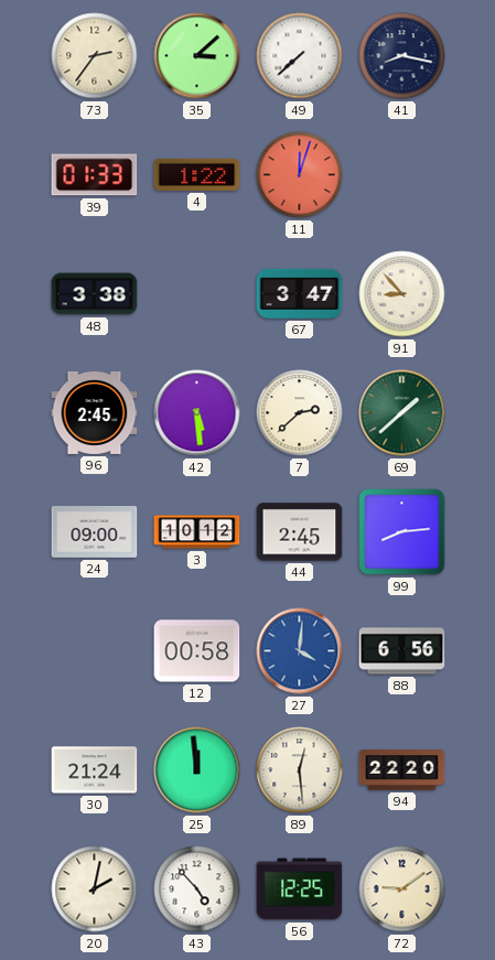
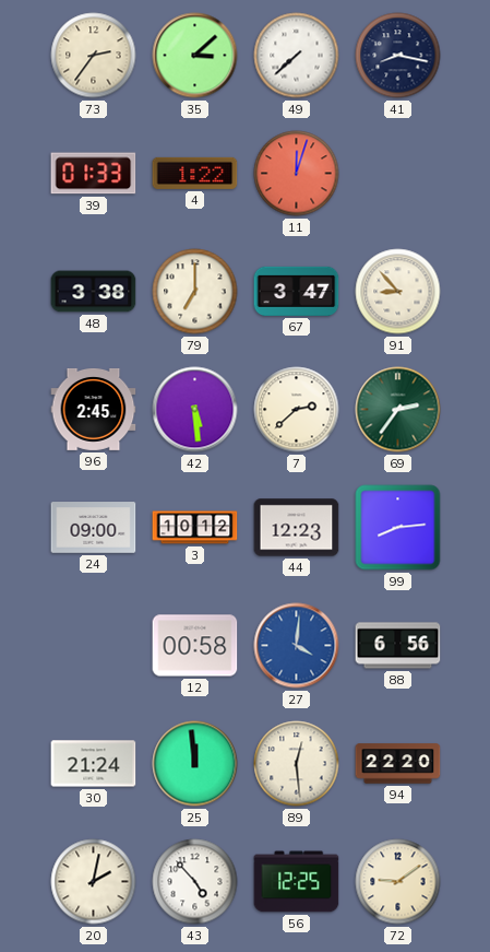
79: none -> 7:00
69: 1:38 -> 2:36
44: 2:45 -> 12:23
